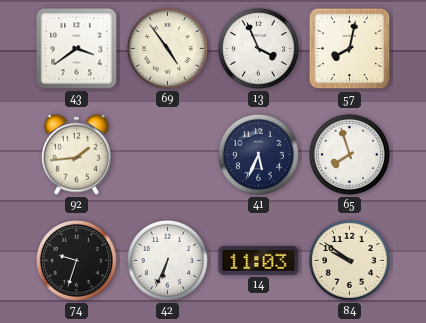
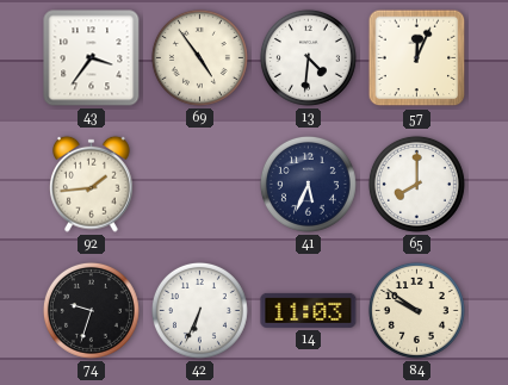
43: 3:39 -> 3:36
13: 3:56 -> 4:31
57: 8:02 -> 12:04
65: 7:57 -> 8:00
